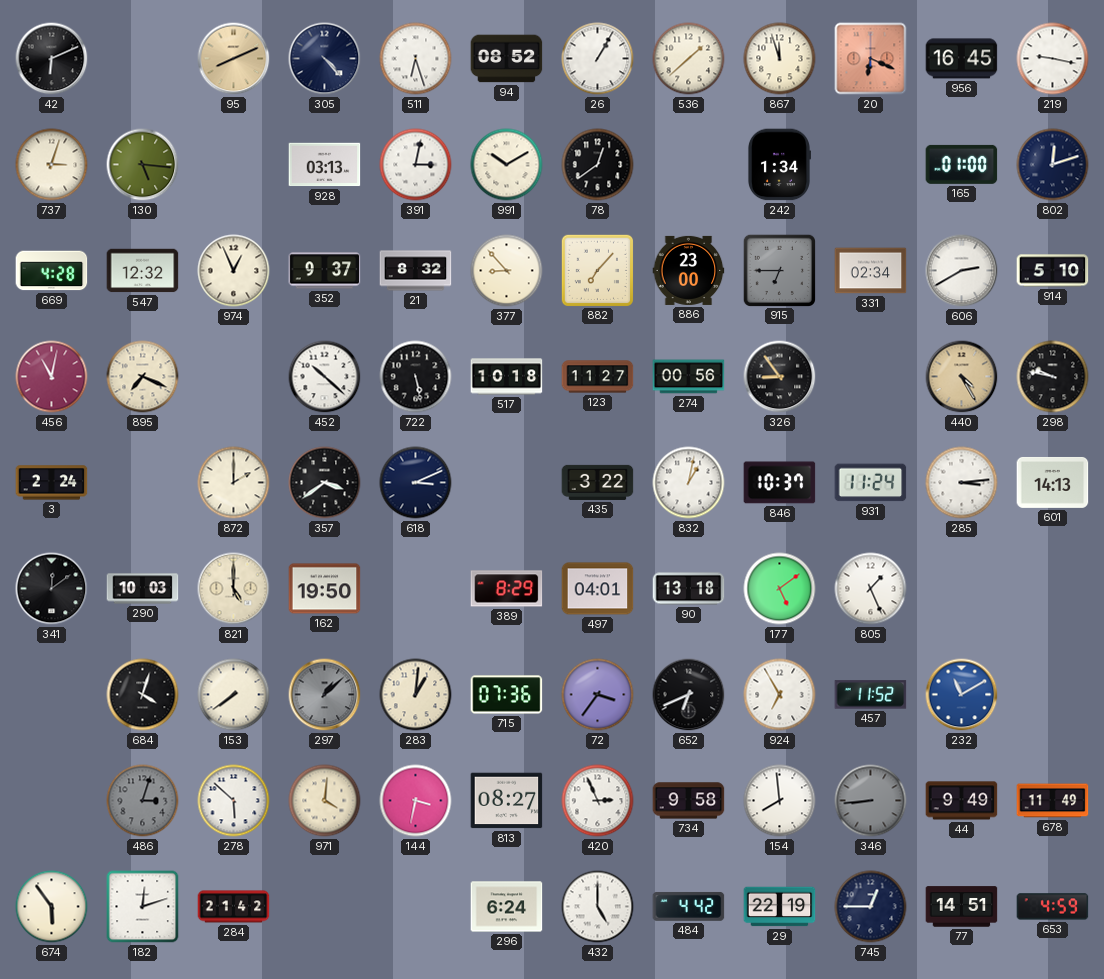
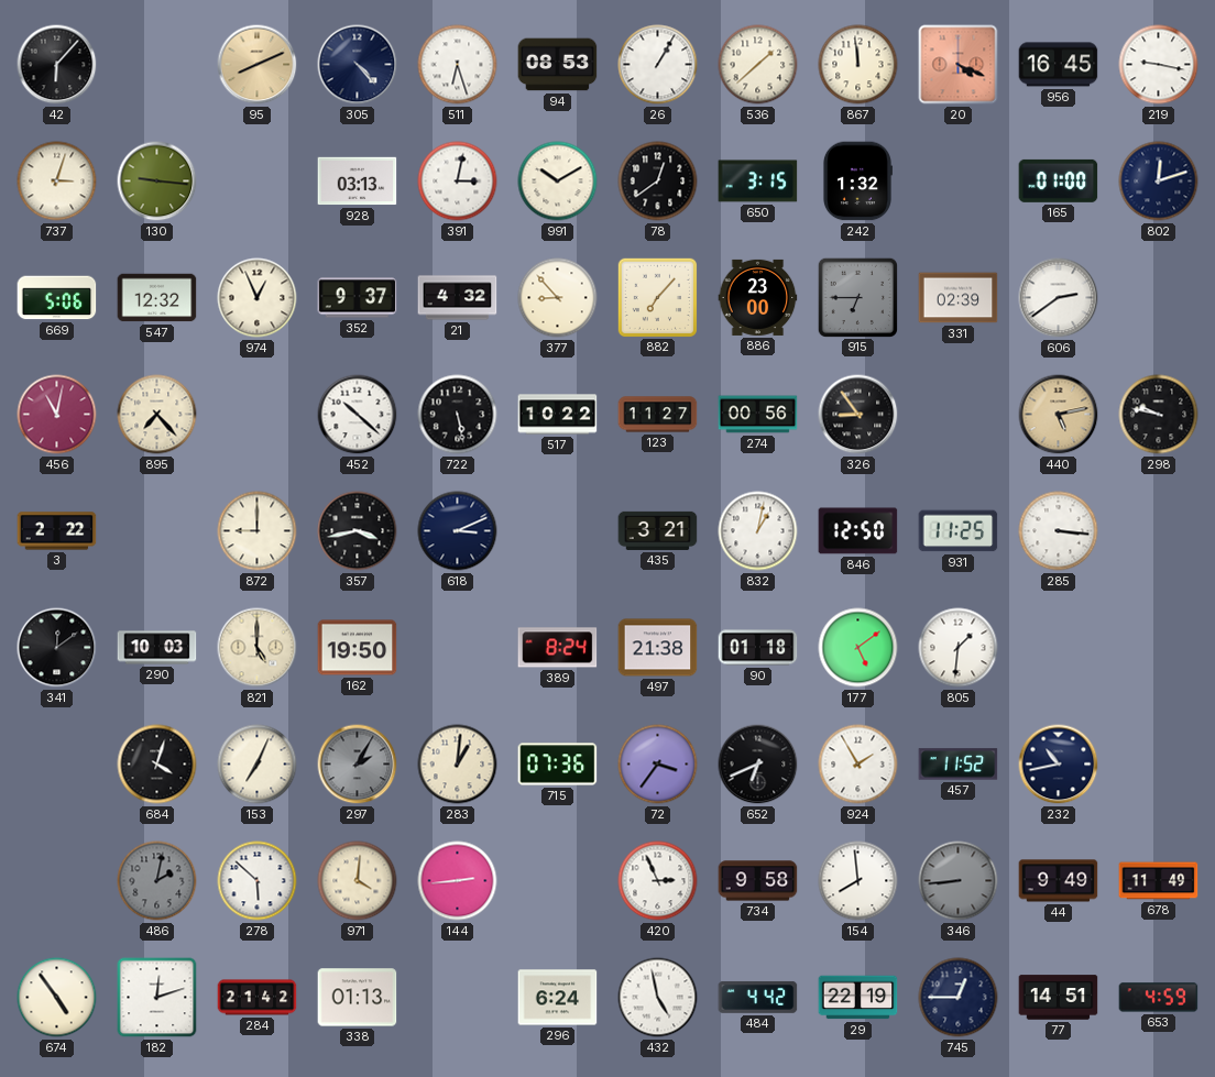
42: 6:11 -> 6:07
94: 08:52 -> 08:53
867: 11:57 -> 11:59
20: 6:19 -> 4:19
130: 5:16 -> 9:16
650: none -> 3:15
242: 1:34 -> 1:32
669: 4:28 -> 5:06
21: 8:32 -> 4:32
331: 02:34 -> 02:39
606: 2:40 -> 2:39
914: 5:10 -> none
895: 7:19 -> 7:23
517: 10:18 -> 10:22
440: 4:25 -> 5:13
3: 2:24 -> 2:22
872: 2:00 -> 9:00
357: 3:39 -> 3:43
435: 3:22 -> 3:21
846: 10:37 -> 12:50
931: 11:24 -> 11:25
285: 3:14 -> 3:16
601: 14:13 -> none
389: 8:29 -> 8:24
497: 04:01 -> 21:38
90: 13:18 -> 01:18
805: 1:26 -> 1:31
153: 7:39 -> 7:04
297: 1:08 -> 2:05
924: 6:55 -> 1:55
232: 11:10 -> 10:43
232 dial: blue -> navy
486: 3:03 -> 2:02
144: 3:32 -> 2:44
813: 08:27 -> none
674: 5:54 -> 4:54
338: none -> 01:13
432: 5:00 -> 4:58
